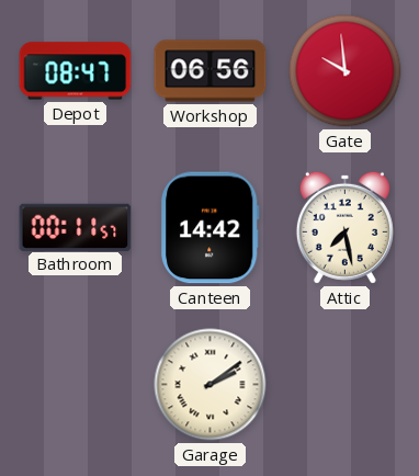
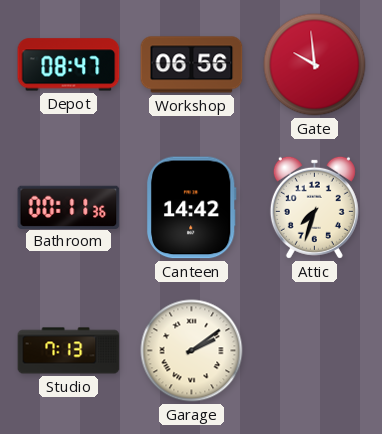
Bathroom: 00:11:57 -> 00:11:36
Attic: 7:28 -> 7:33
Studio: none -> 7:13
